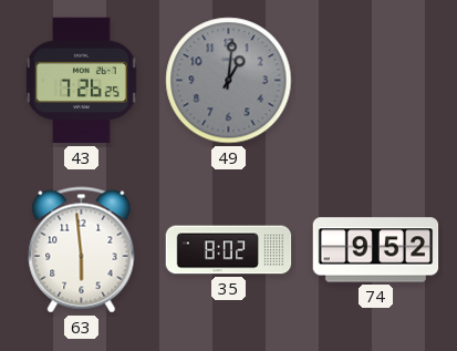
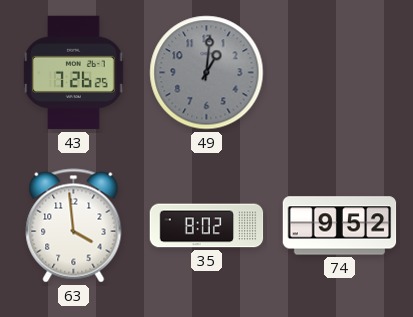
63: 5:59 -> 3:59
